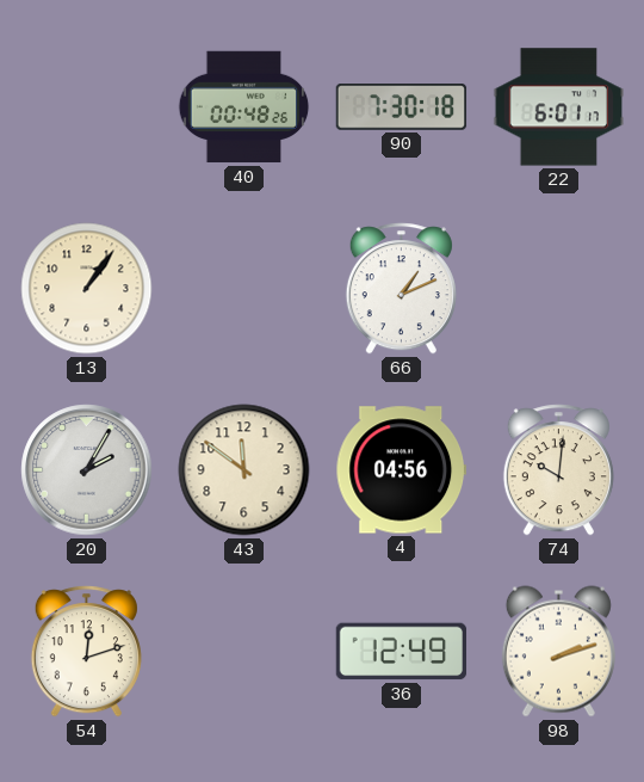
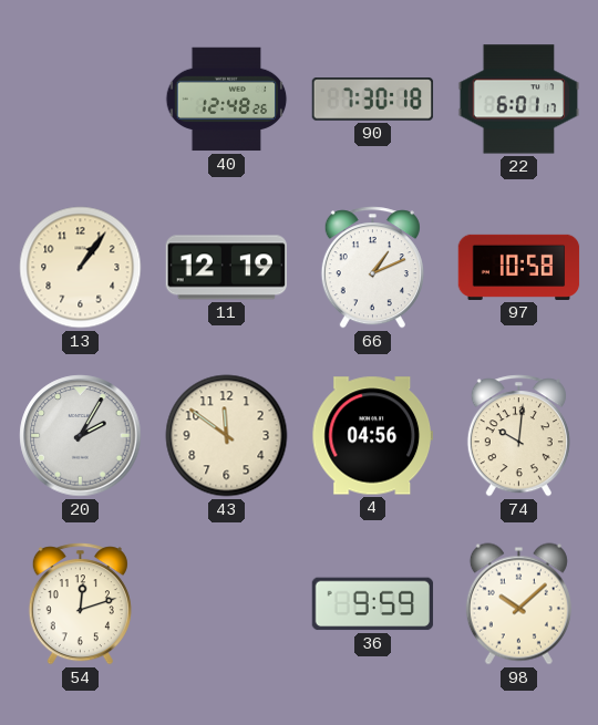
40: 00:48 -> 12:48
11: none -> 12:19
97: none -> 10:58
36: 12:49 -> 9:59
98: 2:12 -> 10:08
